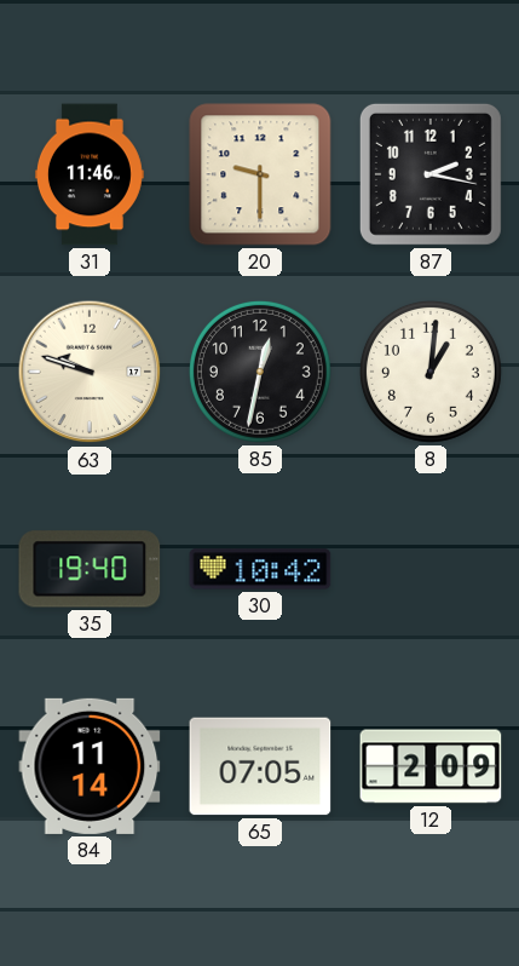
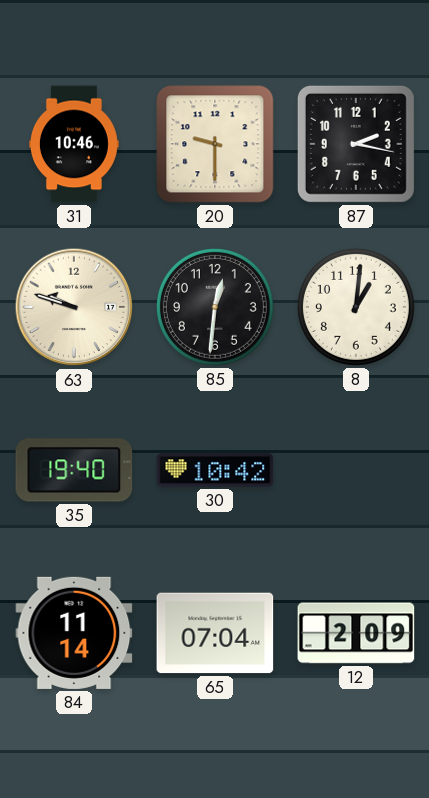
31: 11:46 -> 10:46
85: 12:32 -> 12:31
65: 07:05 -> 07:04
